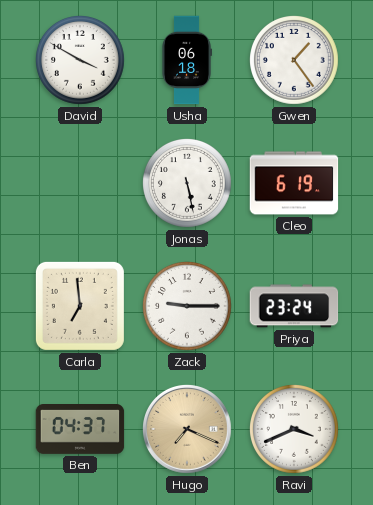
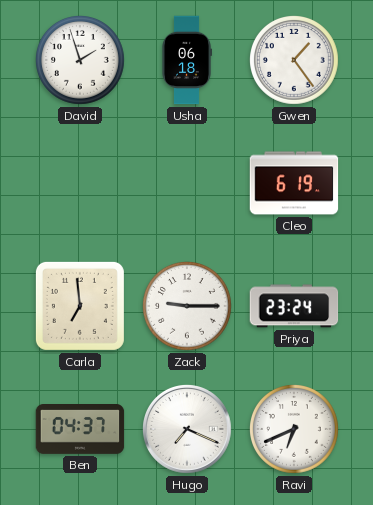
David: 3:50 -> 1:57
Jonas: 5:28 -> none
Hugo dial: champagne -> white
Ravi: 3:41 -> 6:41
